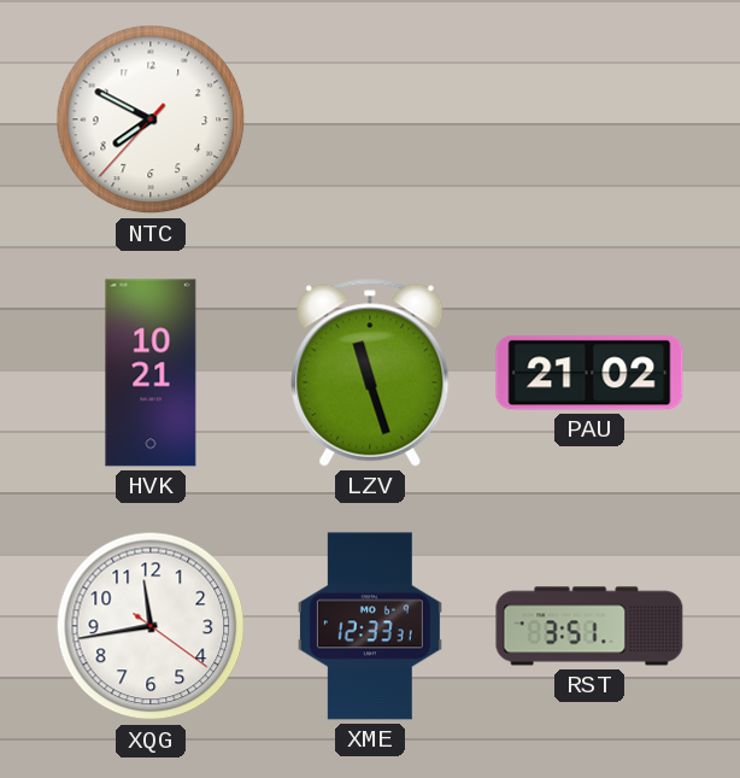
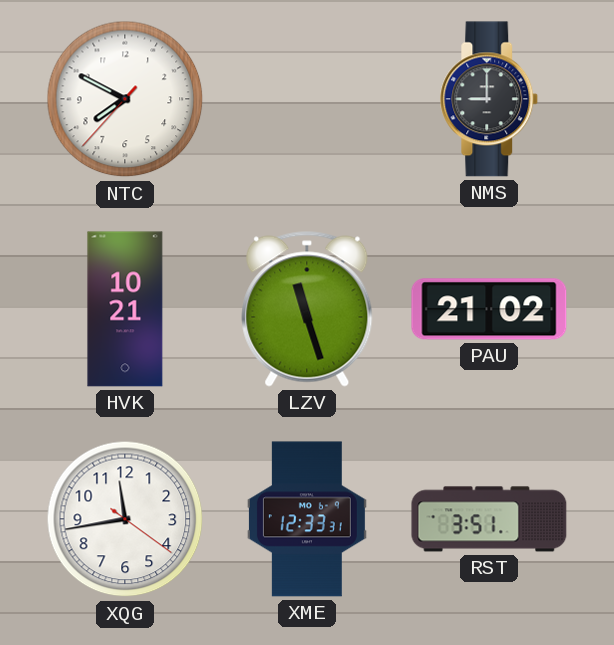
NMS: none -> 9:00
